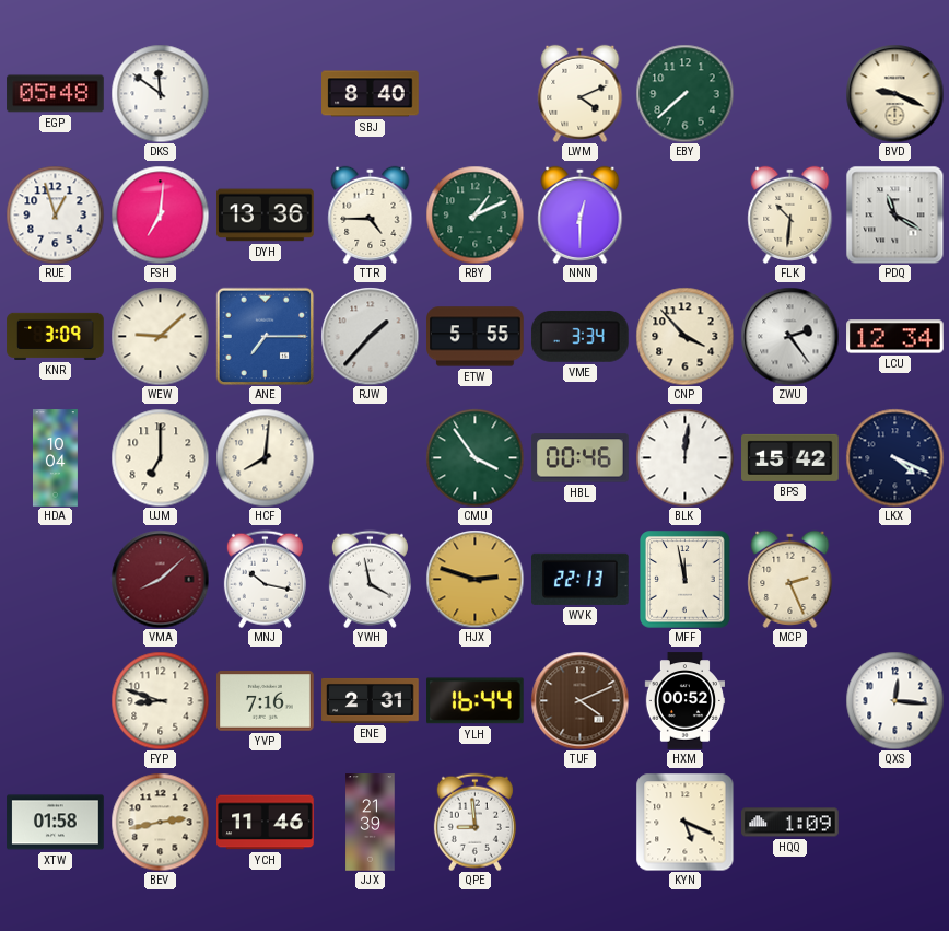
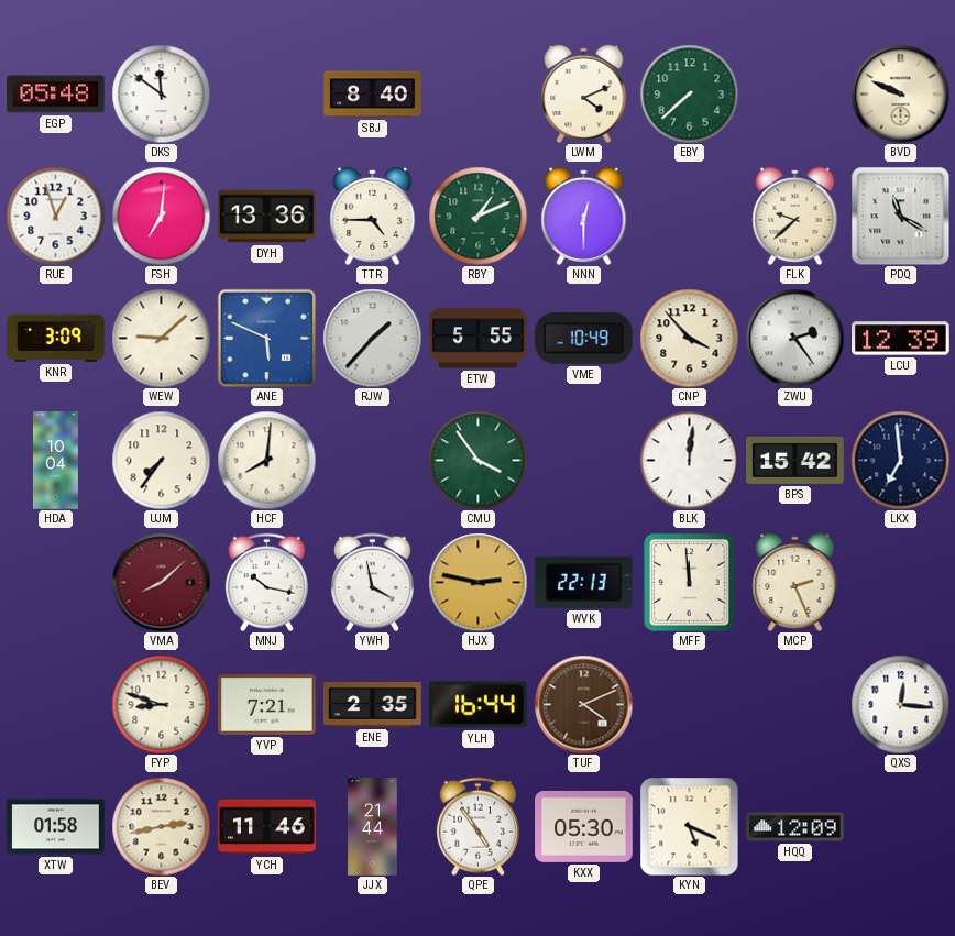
BVD: 9:19 -> 9:49
FLK: 10:31 -> 9:38
ANE: 7:15 -> 5:49
VME: 3:34 -> 10:49
LCU: 12:34 -> 12:39
UJM: 7:00 -> 7:36
HBL: 00:46 -> none
LKX: 4:19 -> 6:59
HJX: 2:48 -> 2:47
MFF: 11:58 -> 11:59
YVP: 7:16 -> 7:21
ENE: 2:31 -> 2:35
HXM: 00:52 -> none
JJX: 21:39 -> 21:44
QPE: 8:59 -> 4:54
KXX: none -> 05:30
HQQ: 1:09 -> 12:09
